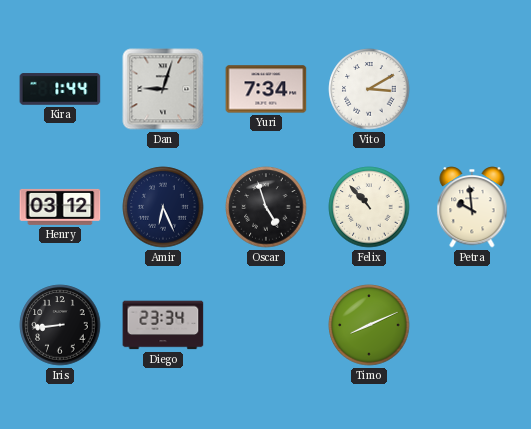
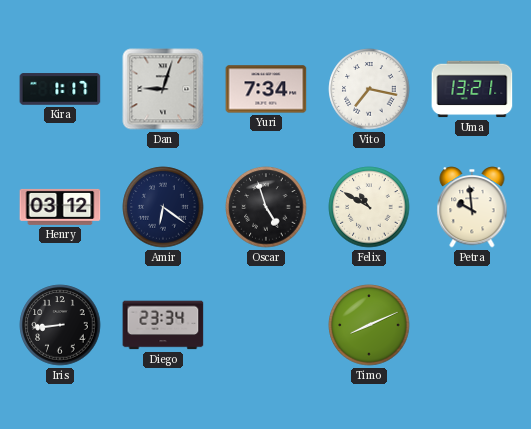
Kira: 1:44 -> 1:17
Vito: 3:10 -> 7:17
Uma: none -> 13:21
Amir: 6:26 -> 6:21
Felix: 10:53 -> 10:50
